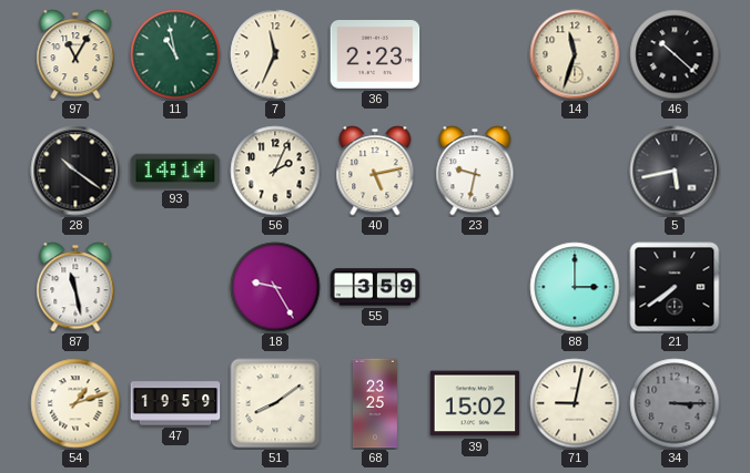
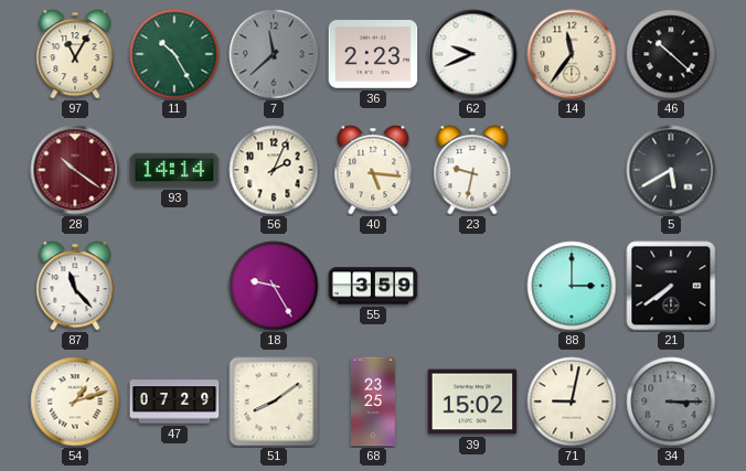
11: 10:58 -> 10:25
7: 11:34 -> 11:38
7 dial: cream -> grey
62: none -> 9:41
14: 11:33 -> 11:36
28 dial: black -> burgundy
40: 5:13 -> 5:16
5: 5:43 -> 5:40
87: 11:28 -> 11:23
47: 19:59 -> 07:29
